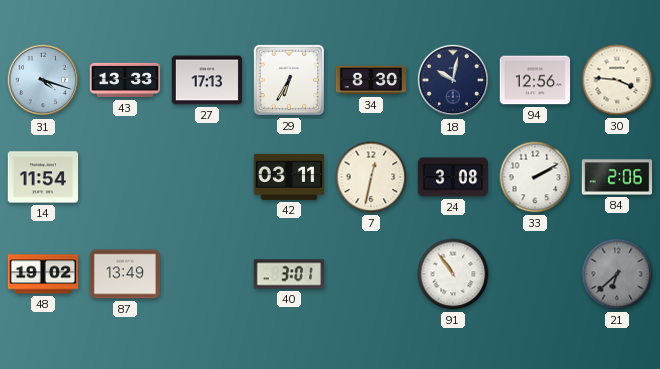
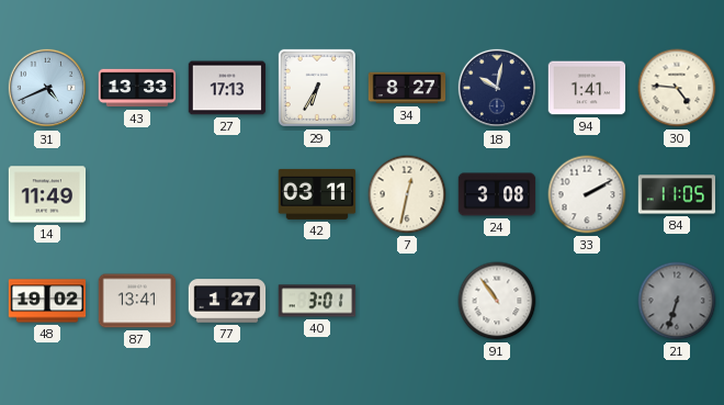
31: 4:18 -> 4:41
34: 8:30 -> 8:27
94: 12:56 -> 1:41
30: 3:46 -> 4:46
14: 11:54 -> 11:49
84: 2:06 -> 11:05
87: 13:49 -> 13:41
77: none -> 1:27
21: 6:38 -> 6:33
